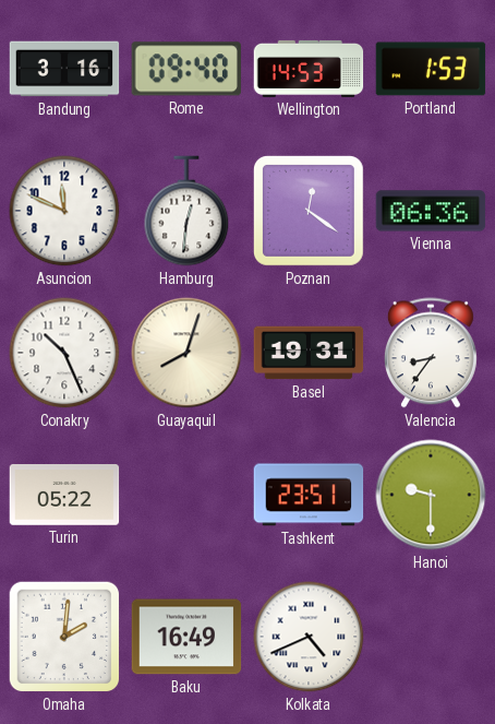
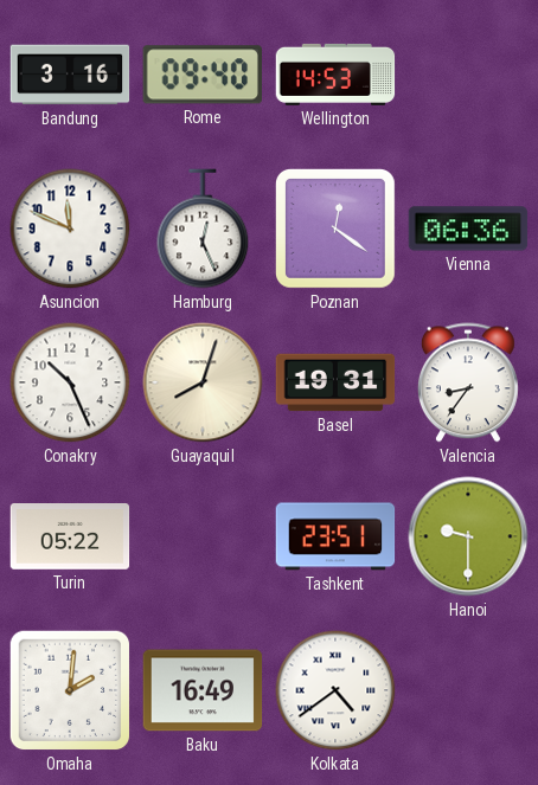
Portland: 1:53 -> none
Hamburg: 12:31 -> 12:26
Kolkata: 4:41 -> 4:39
